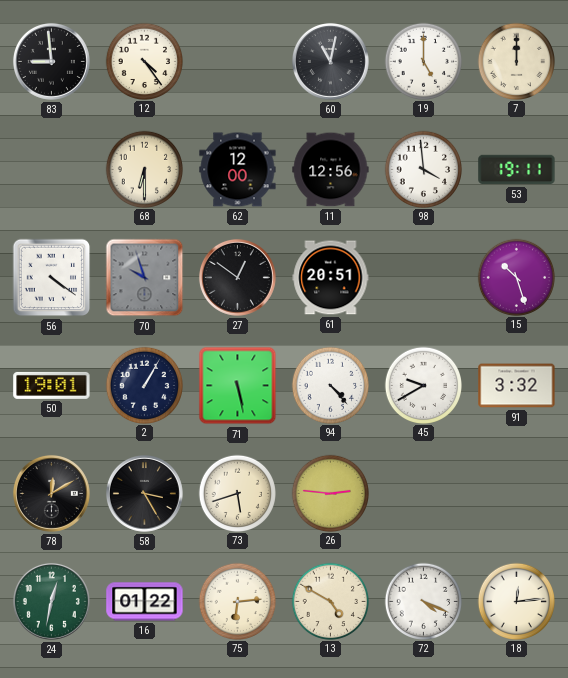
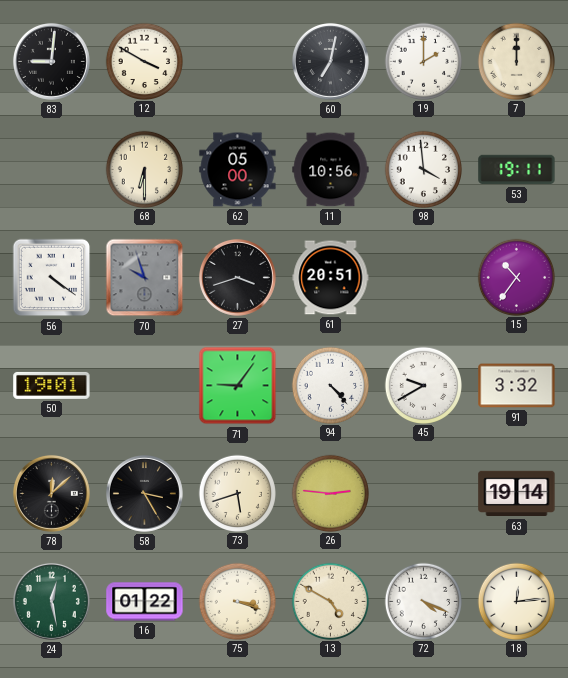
83: 8:59 -> 9:01
12: 4:24 -> 3:50
60: 11:02 -> 7:02
19: 5:00 -> 2:00
62: 12:00 -> 05:00
11: 12:56 -> 10:56
27: 12:51 -> 3:42
15: 10:27 -> 10:36
2: 1:05 -> none
71: 5:28 -> 9:06
78: 12:10 -> 12:08
63: none -> 19:14
24: 12:32 -> 12:28
75: 6:14 -> 3:18
